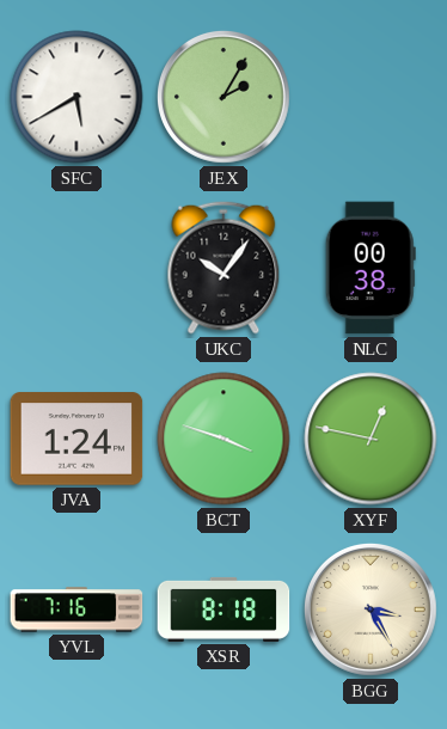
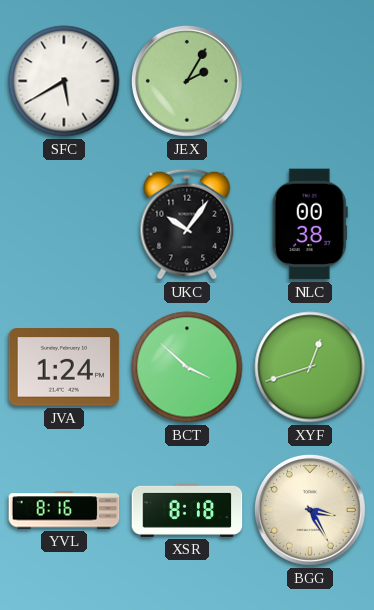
BCT: 3:48 -> 3:52
XYF: 12:47 -> 12:42
YVL: 7:16 -> 8:16
